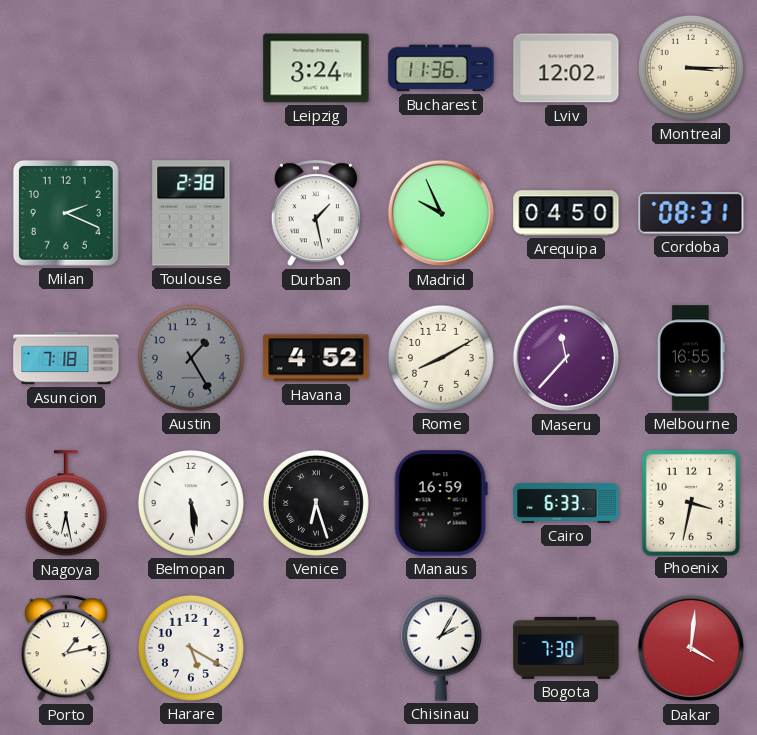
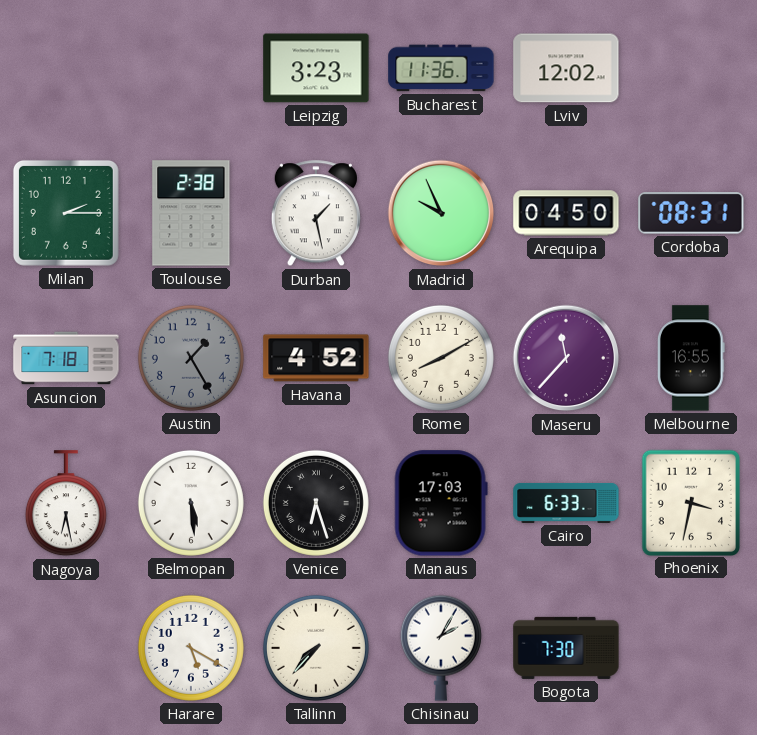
Leipzig: 3:24 -> 3:23
Montreal: 3:15 -> none
Milan: 2:19 -> 2:15
Manaus: 16:59 -> 17:03
Porto: 1:13 -> none
Tallinn: none -> 7:37
Dakar: 4:01 -> none
